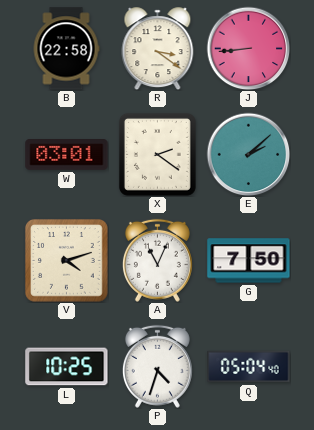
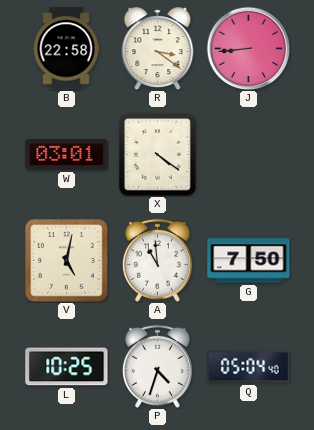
X: 2:21 -> 4:21
E: 2:08 -> none
V: 4:12 -> 5:02
A: 11:04 -> 10:59
